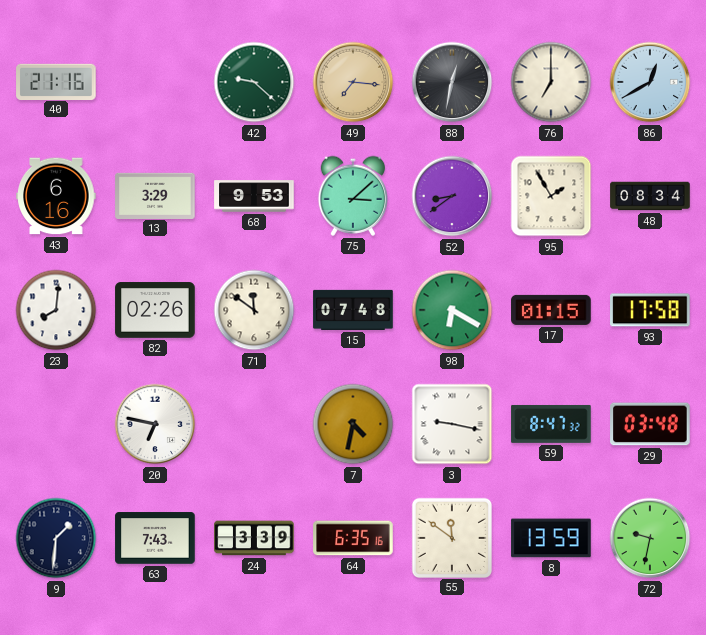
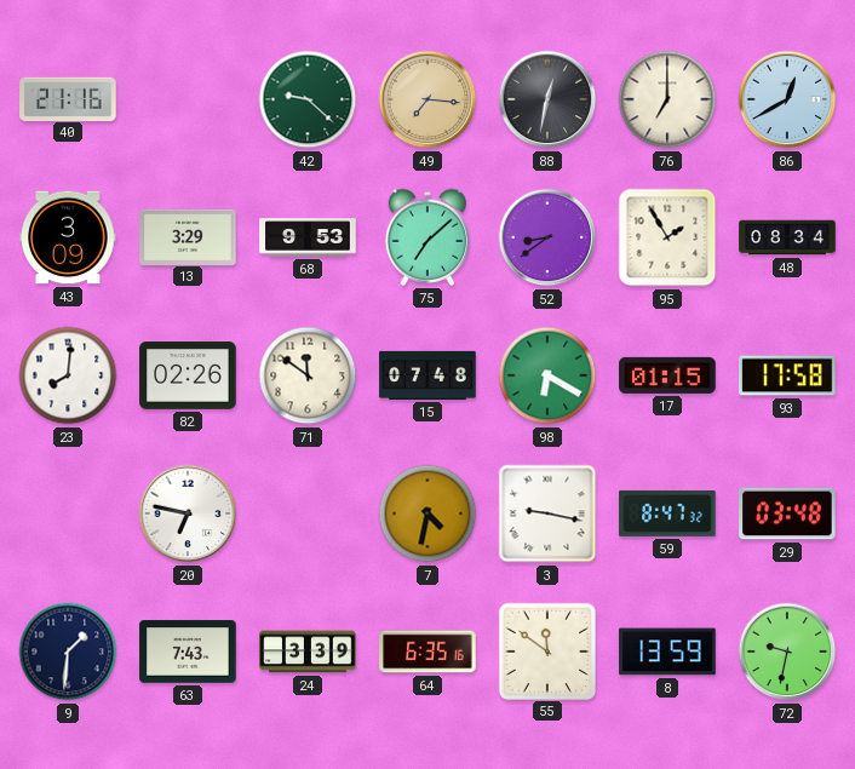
43: 6:16 -> 3:09
75: 3:08 -> 7:08
